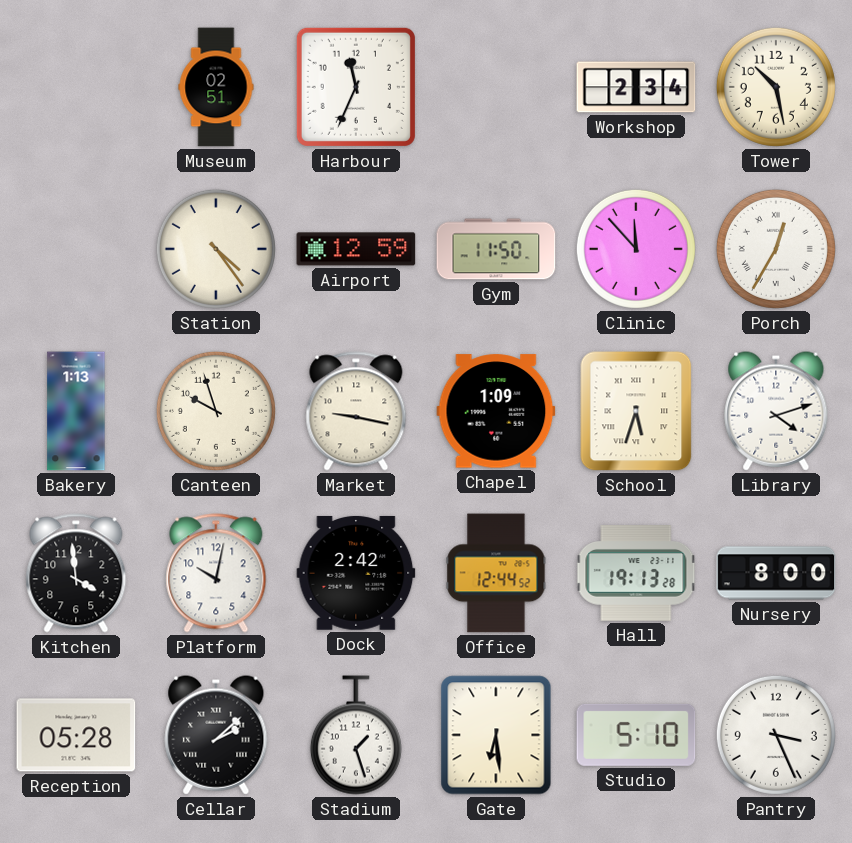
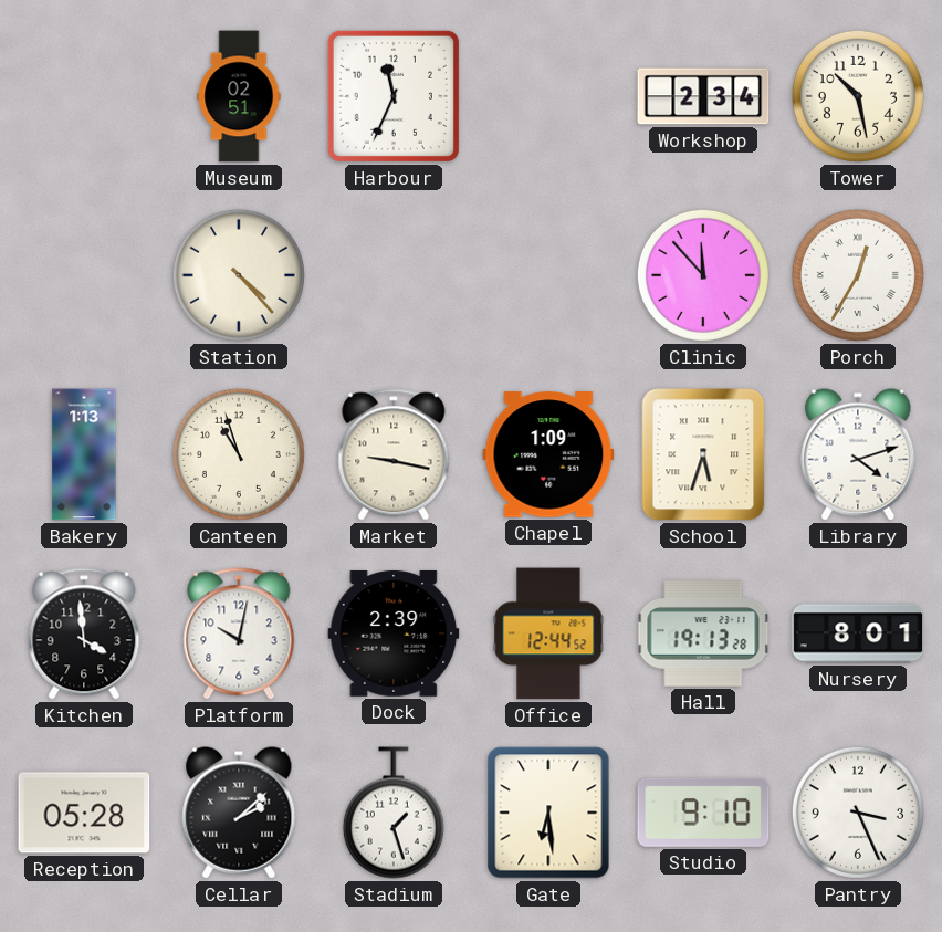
Station: 4:24 -> 4:23
Airport: 12:59 -> none
Gym: 11:50 -> none
Canteen: 9:57 -> 10:57
Dock: 2:42 -> 2:39
Nursery: 8:00 -> 8:01
Studio: 5:10 -> 9:10
